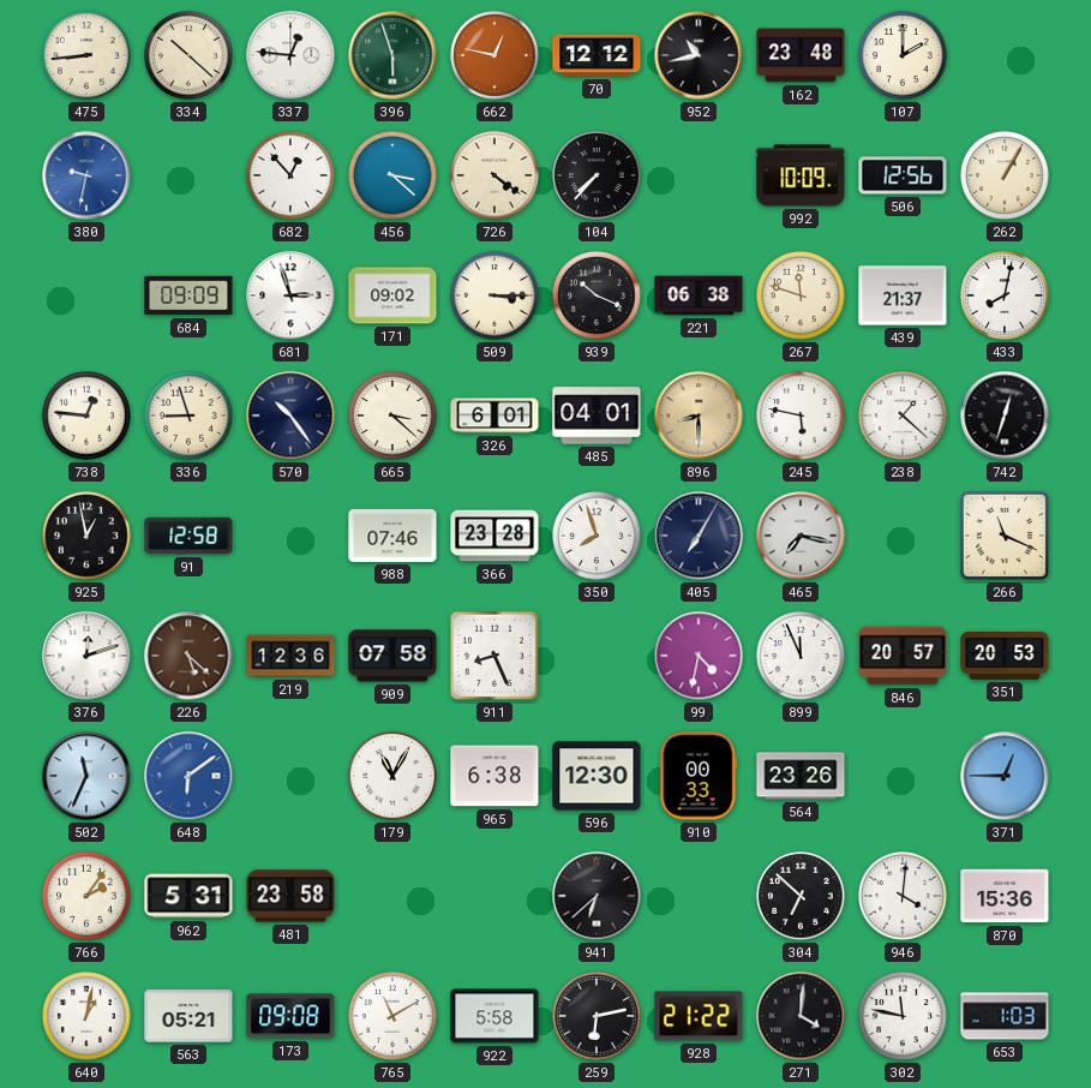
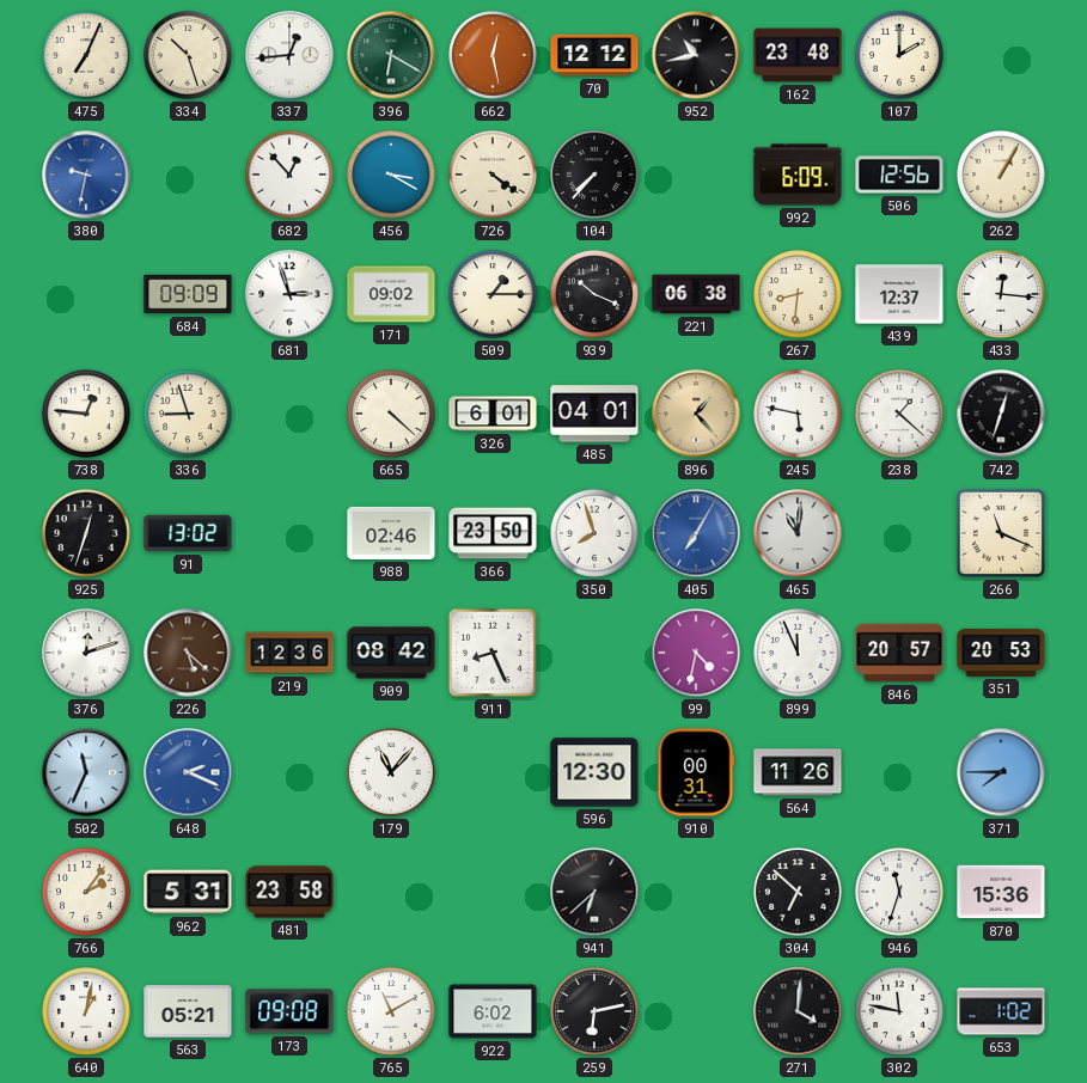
475: 8:44 -> 7:04
334: 10:22 -> 10:27
337: 12:46 -> 12:44
396: 5:57 -> 6:20
662: 12:47 -> 12:28
456: 3:22 -> 3:20
992: 10:09 -> 6:09
509: 3:15 -> 1:15
267: 11:48 -> 8:31
439: 21:37 -> 12:37
433: 8:02 -> 12:16
570: 10:24 -> none
665: 3:22 -> 4:22
896: 8:30 -> 1:23
925: 12:58 -> 12:33
91: 12:58 -> 13:02
988: 07:46 -> 02:46
366: 23:28 -> 23:50
405 dial: navy -> blue
465: 7:17 -> 11:01
909: 07:58 -> 08:42
648: 6:09 -> 2:19
179: 11:05 -> 11:07
965: 6:38 -> none
910: 00:33 -> 00:31
564: 23:26 -> 11:26
371: 12:45 -> 7:45
946: 4:01 -> 11:33
922: 5:58 -> 6:02
928: 21:22 -> none
653: 1:03 -> 1:02
